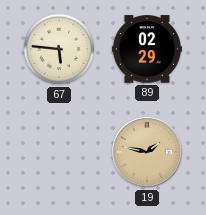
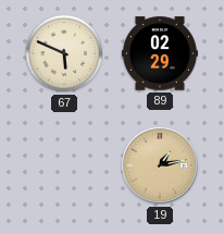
67: 5:46 -> 5:49
19: 1:47 -> 1:13
